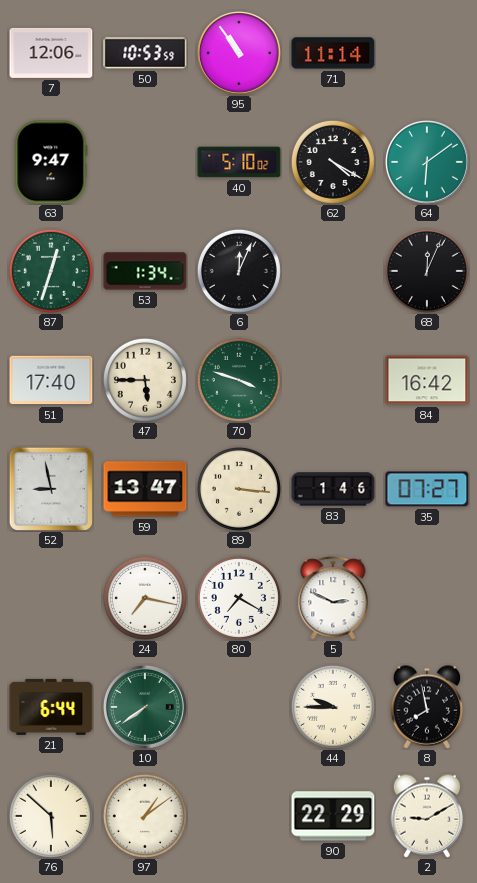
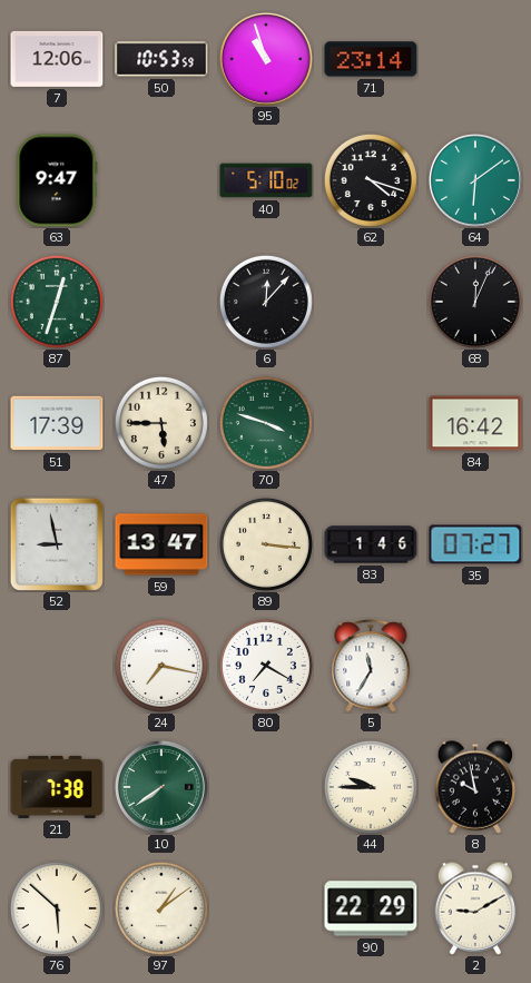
95: 10:54 -> 10:57
71: 11:14 -> 23:14
62: 4:20 -> 4:18
53: 1:34 -> none
6: 12:04 -> 12:07
51: 17:40 -> 17:39
5: 2:49 -> 11:35
21: 6:44 -> 7:38
8: 7:58 -> 9:58
